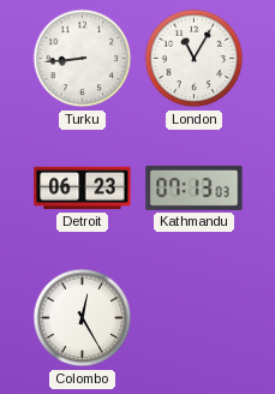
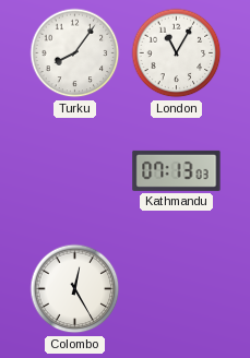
Turku: 8:44 -> 8:06
Detroit: 06:23 -> none
